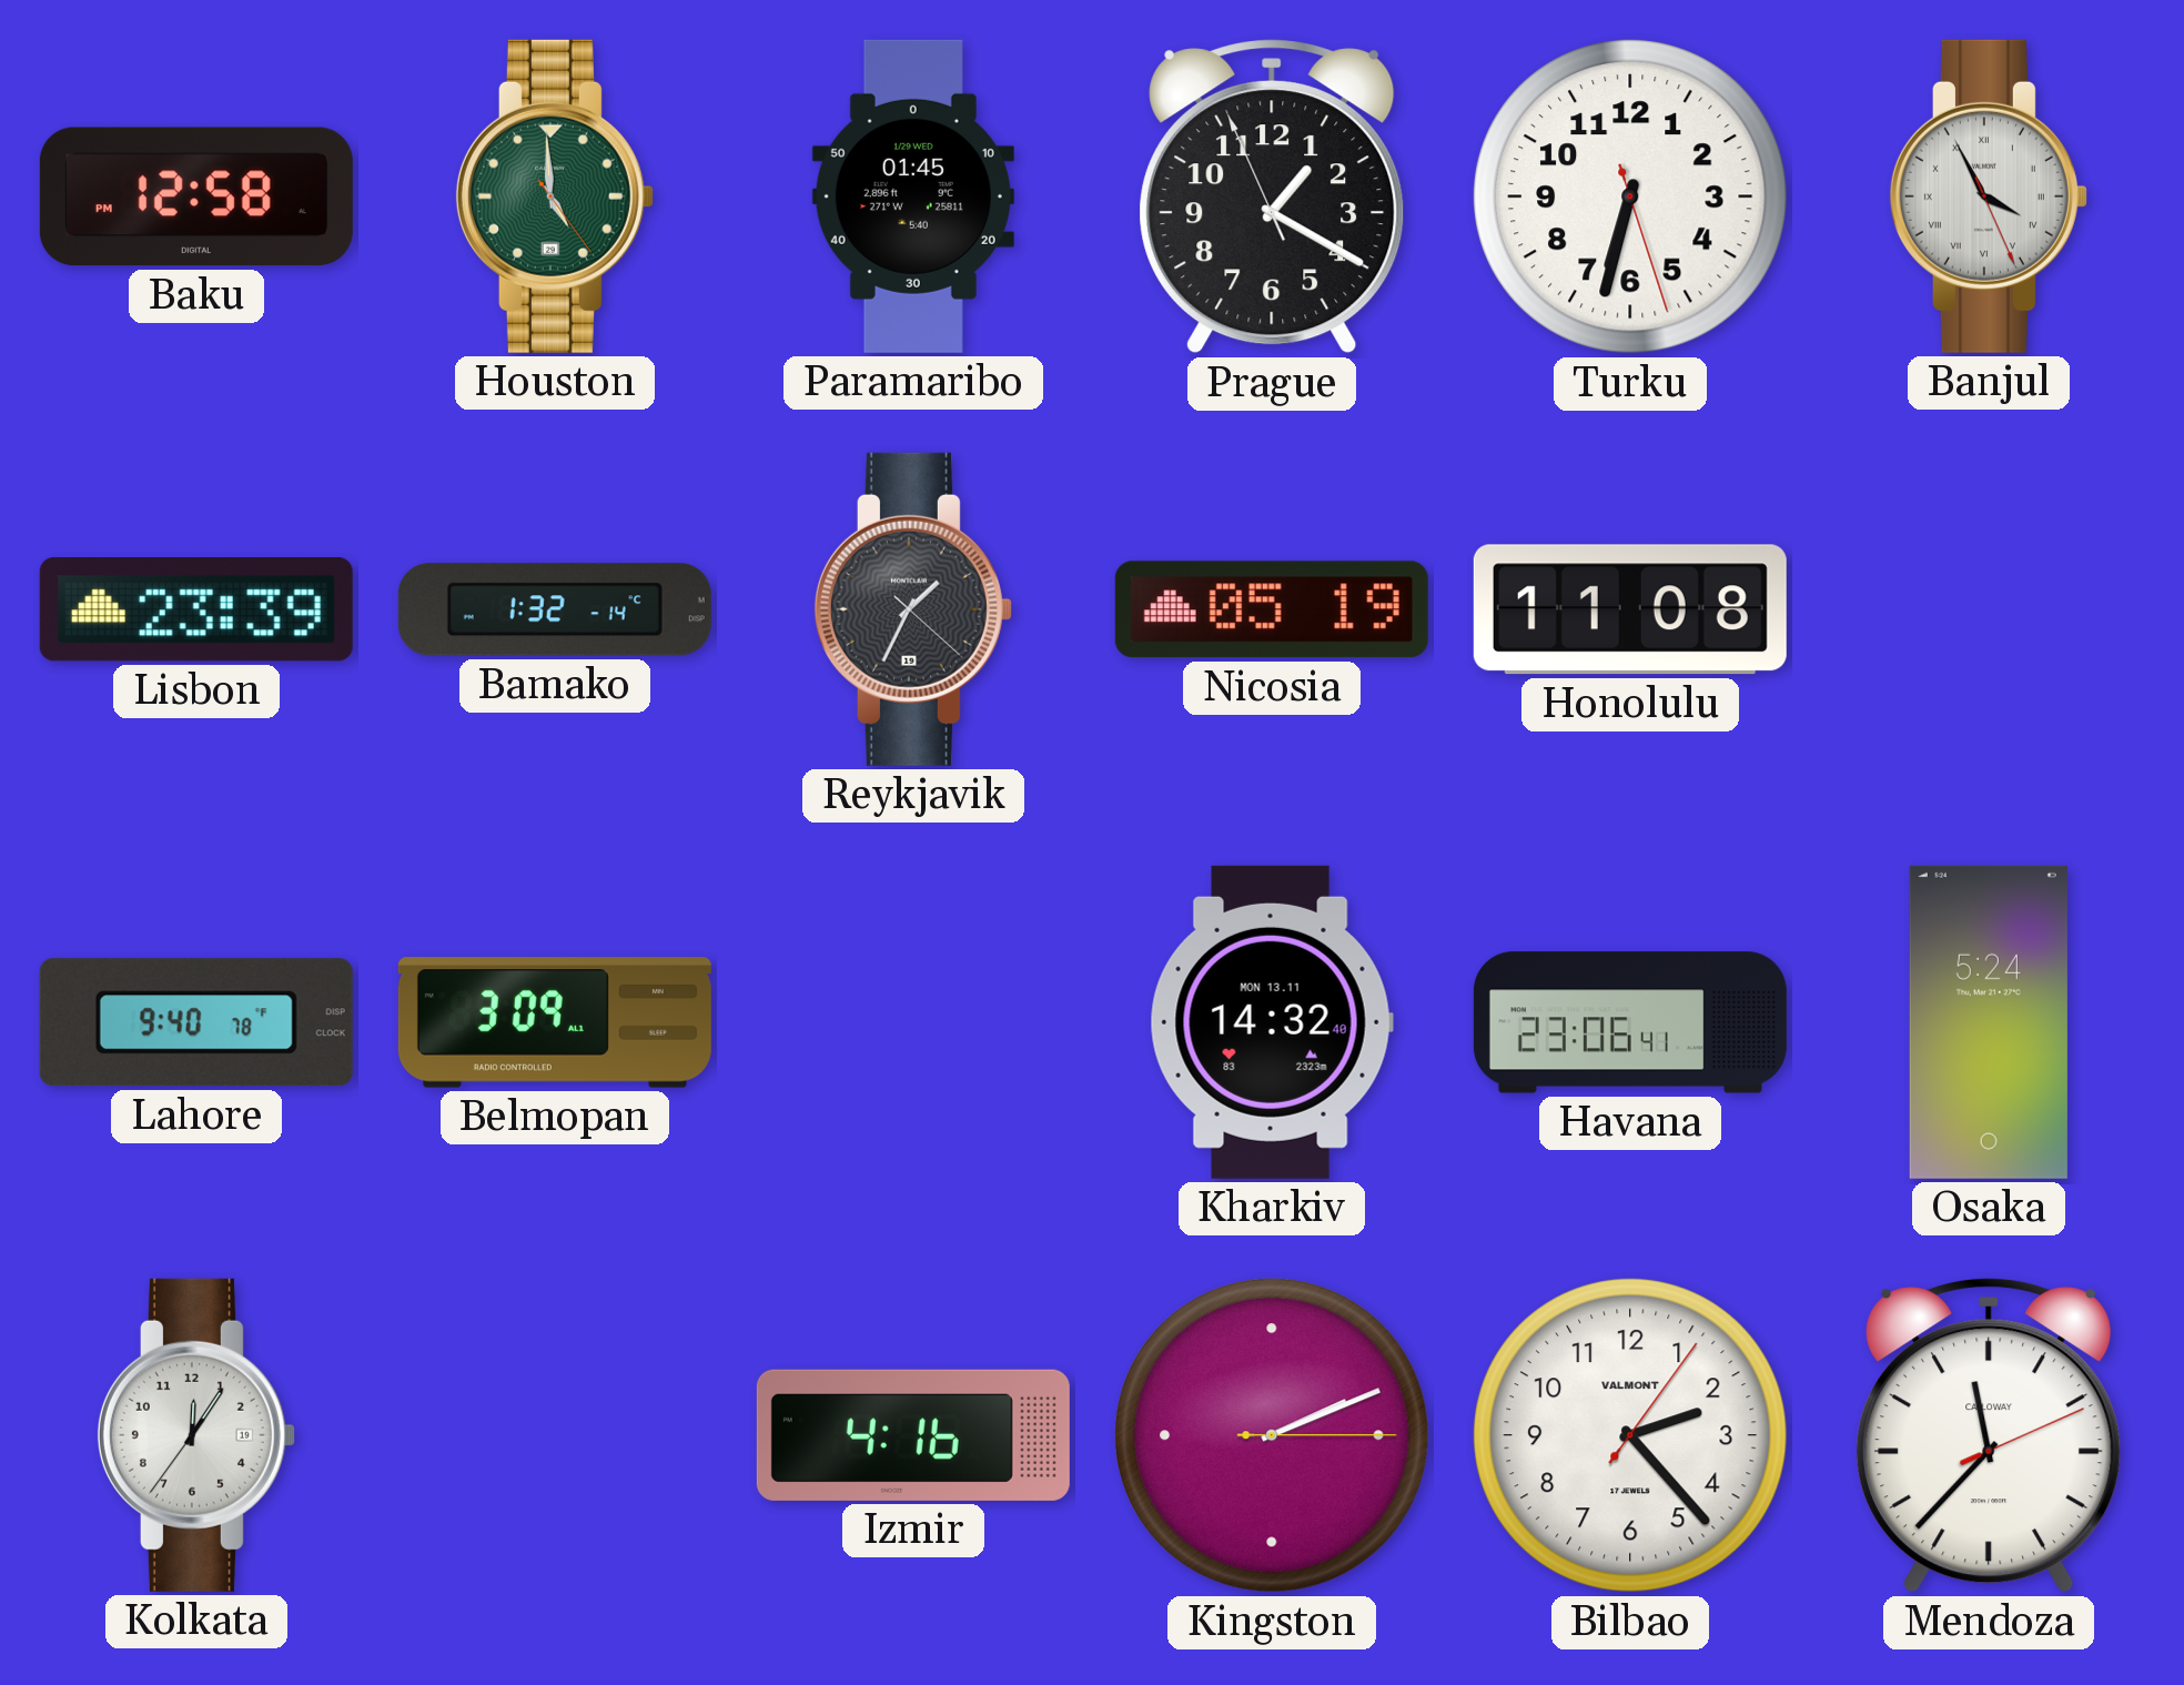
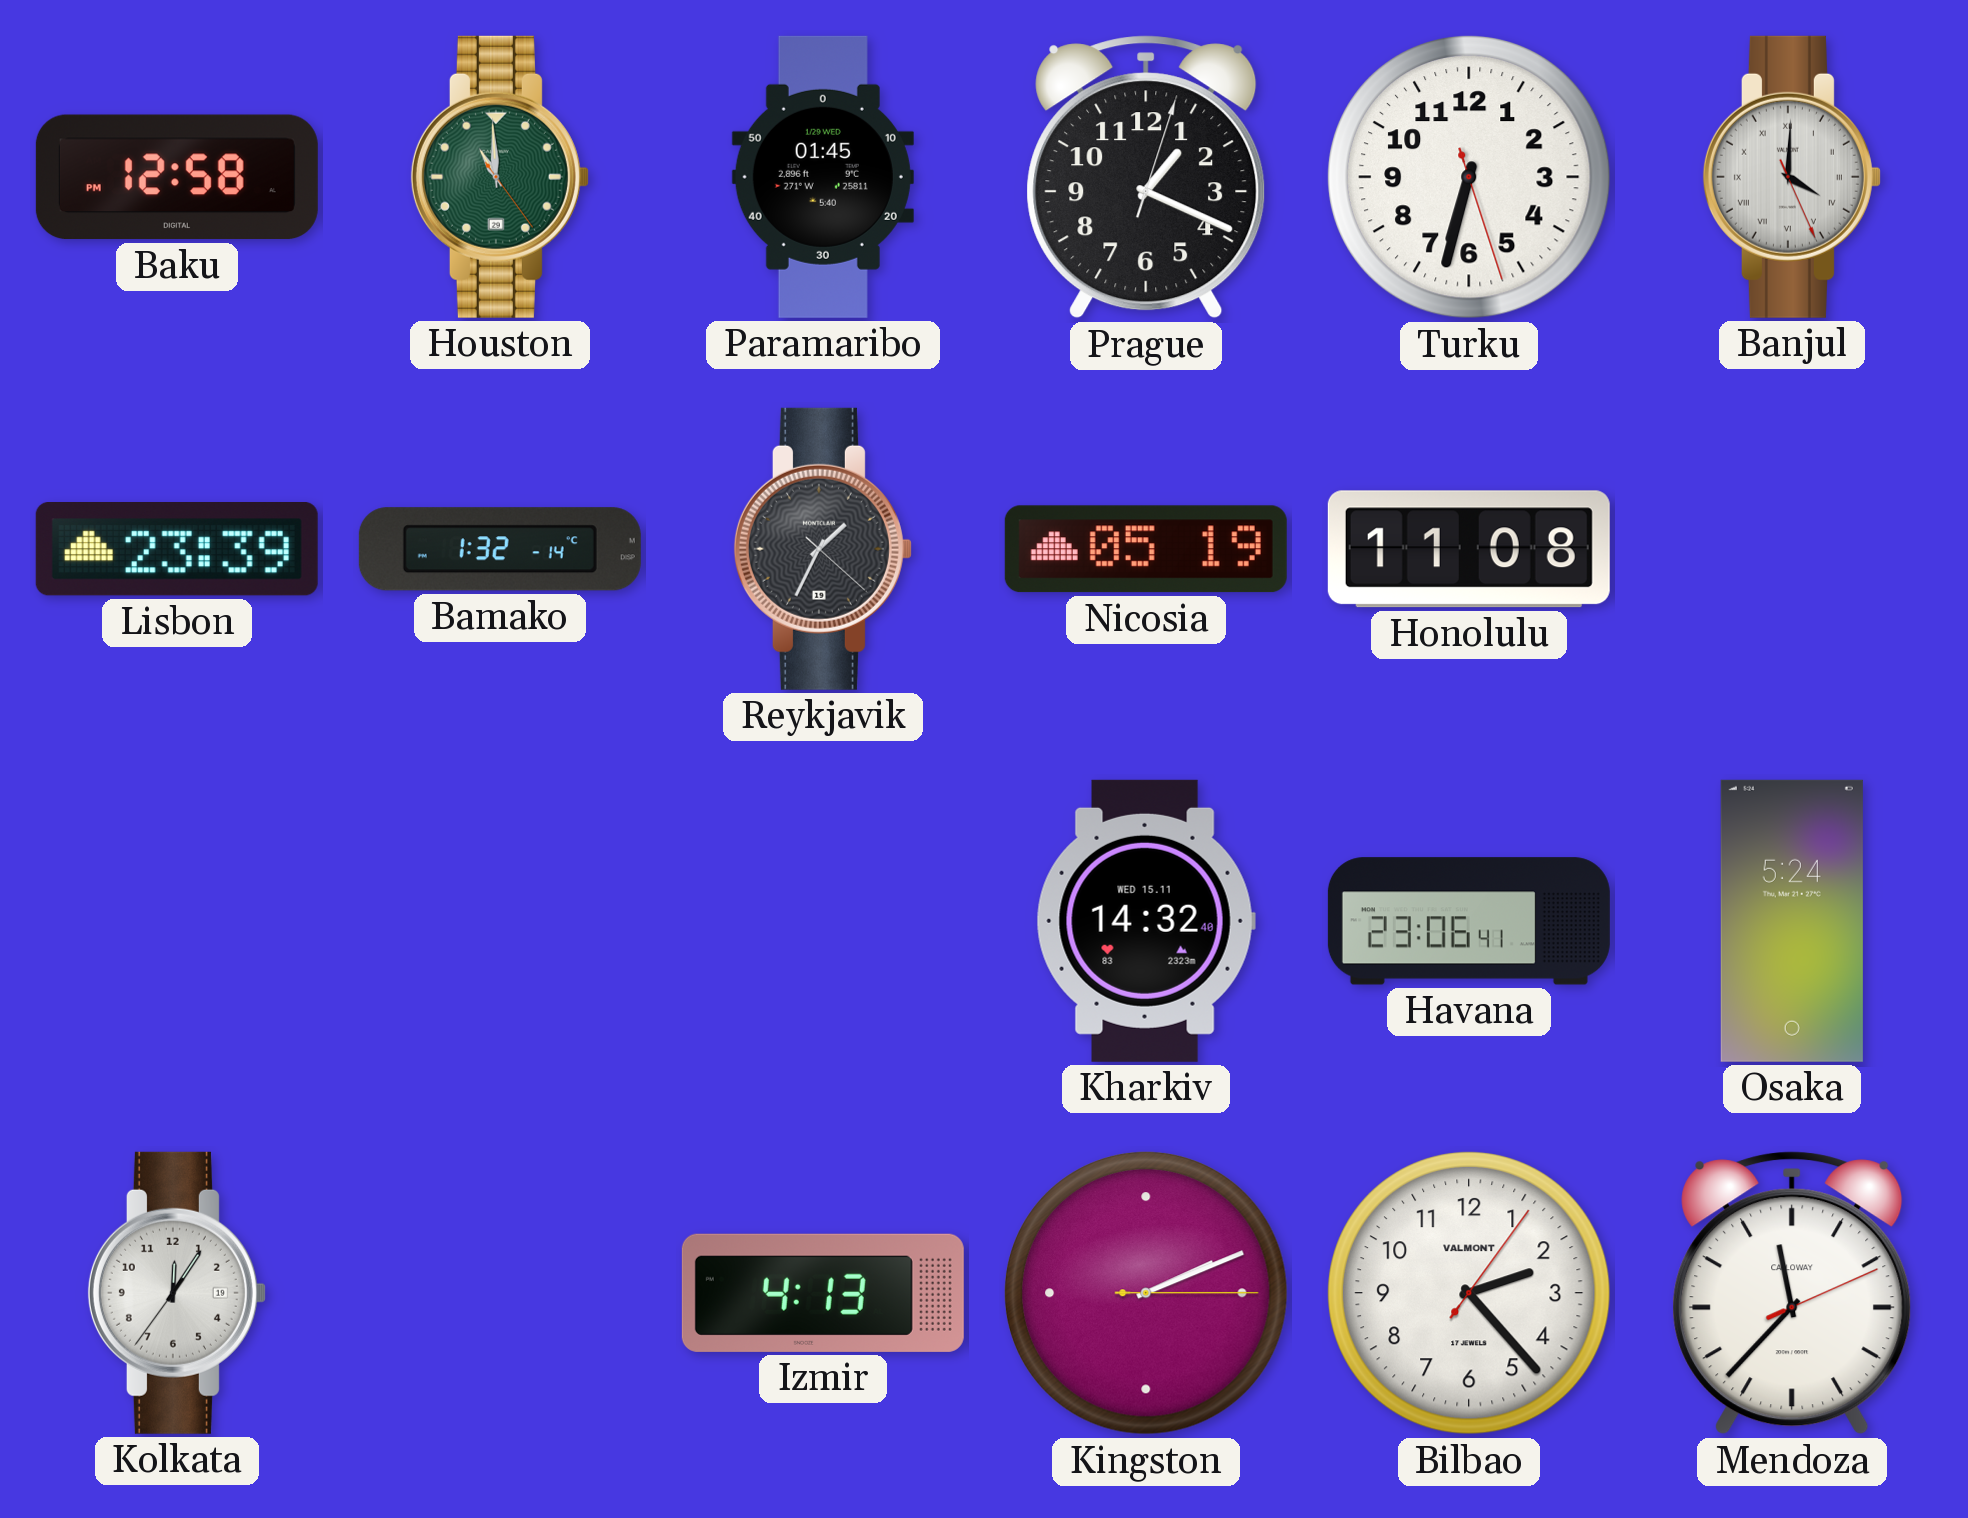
Houston: 4:59 -> 10:59
Prague: 1:19:56 -> 1:19:03
Banjul: 3:55 -> 4:00
Lahore: 9:40 -> none
Belmopan: 3:09 -> none
Kharkiv date: MON 13.11 -> WED 15.11
Izmir: 4:16 -> 4:13
